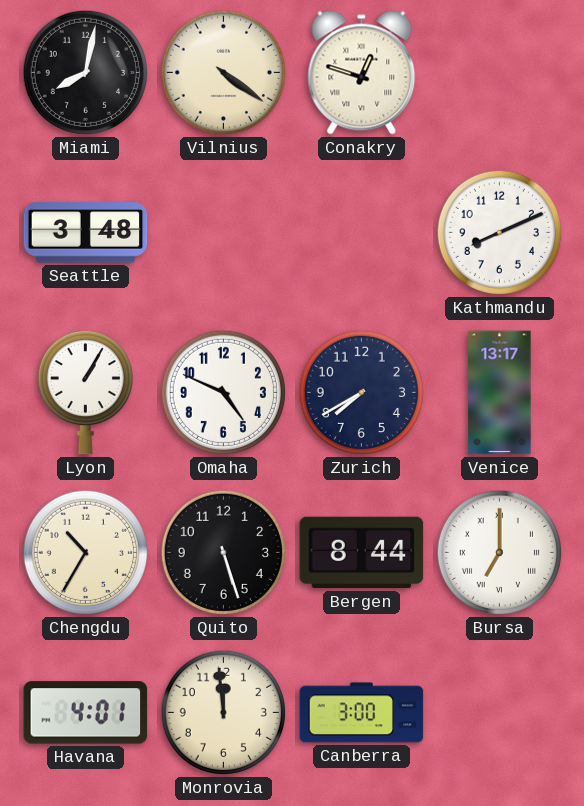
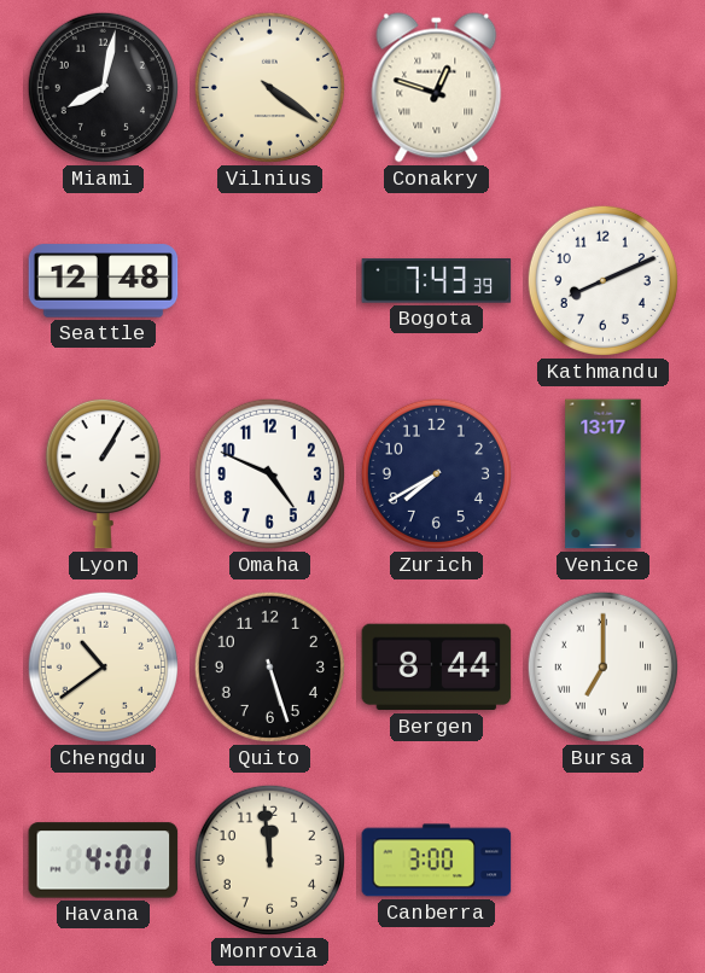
Seattle: 3:48 -> 12:48
Bogota: none -> 7:43
Chengdu: 10:35 -> 10:39
